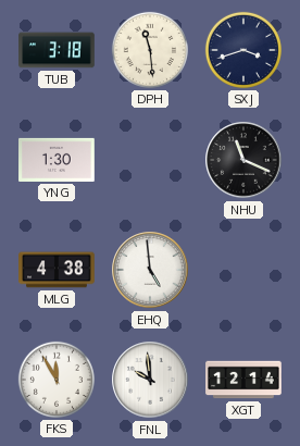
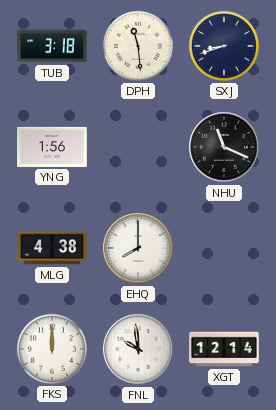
SXJ: 3:42 -> 8:42
YNG: 1:30 -> 1:56
EHQ: 4:59 -> 8:00
FKS: 11:55 -> 12:00
